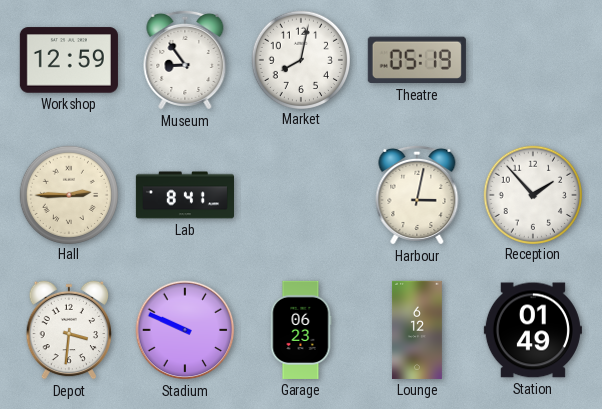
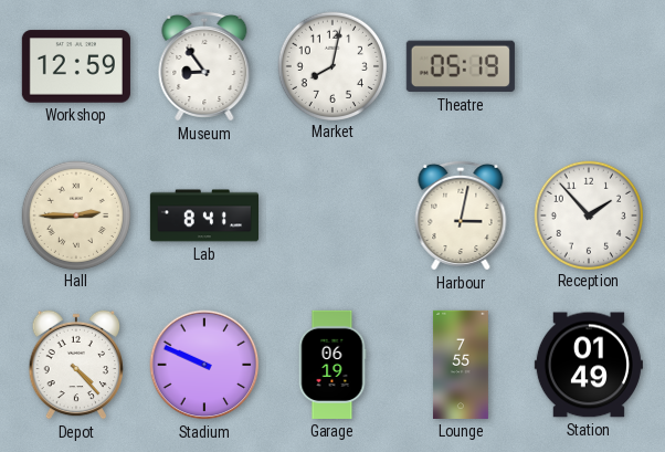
Depot: 3:31 -> 4:23
Garage: 06:23 -> 06:19
Lounge: 6:12 -> 7:55
